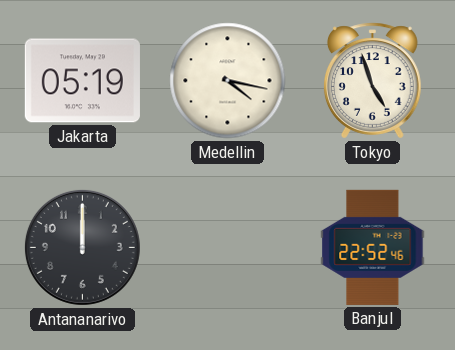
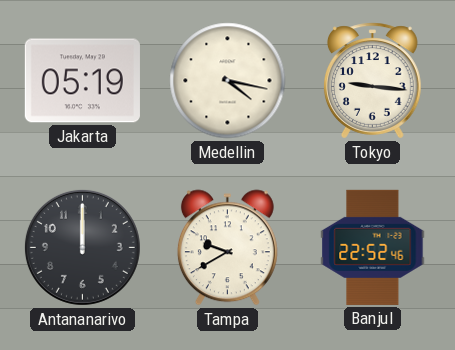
Tokyo: 4:57 -> 9:16
Tampa: none -> 9:40
